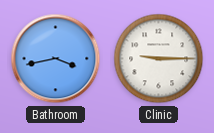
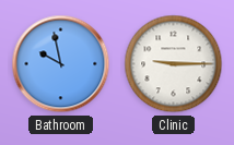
Bathroom: 3:43 -> 9:58
